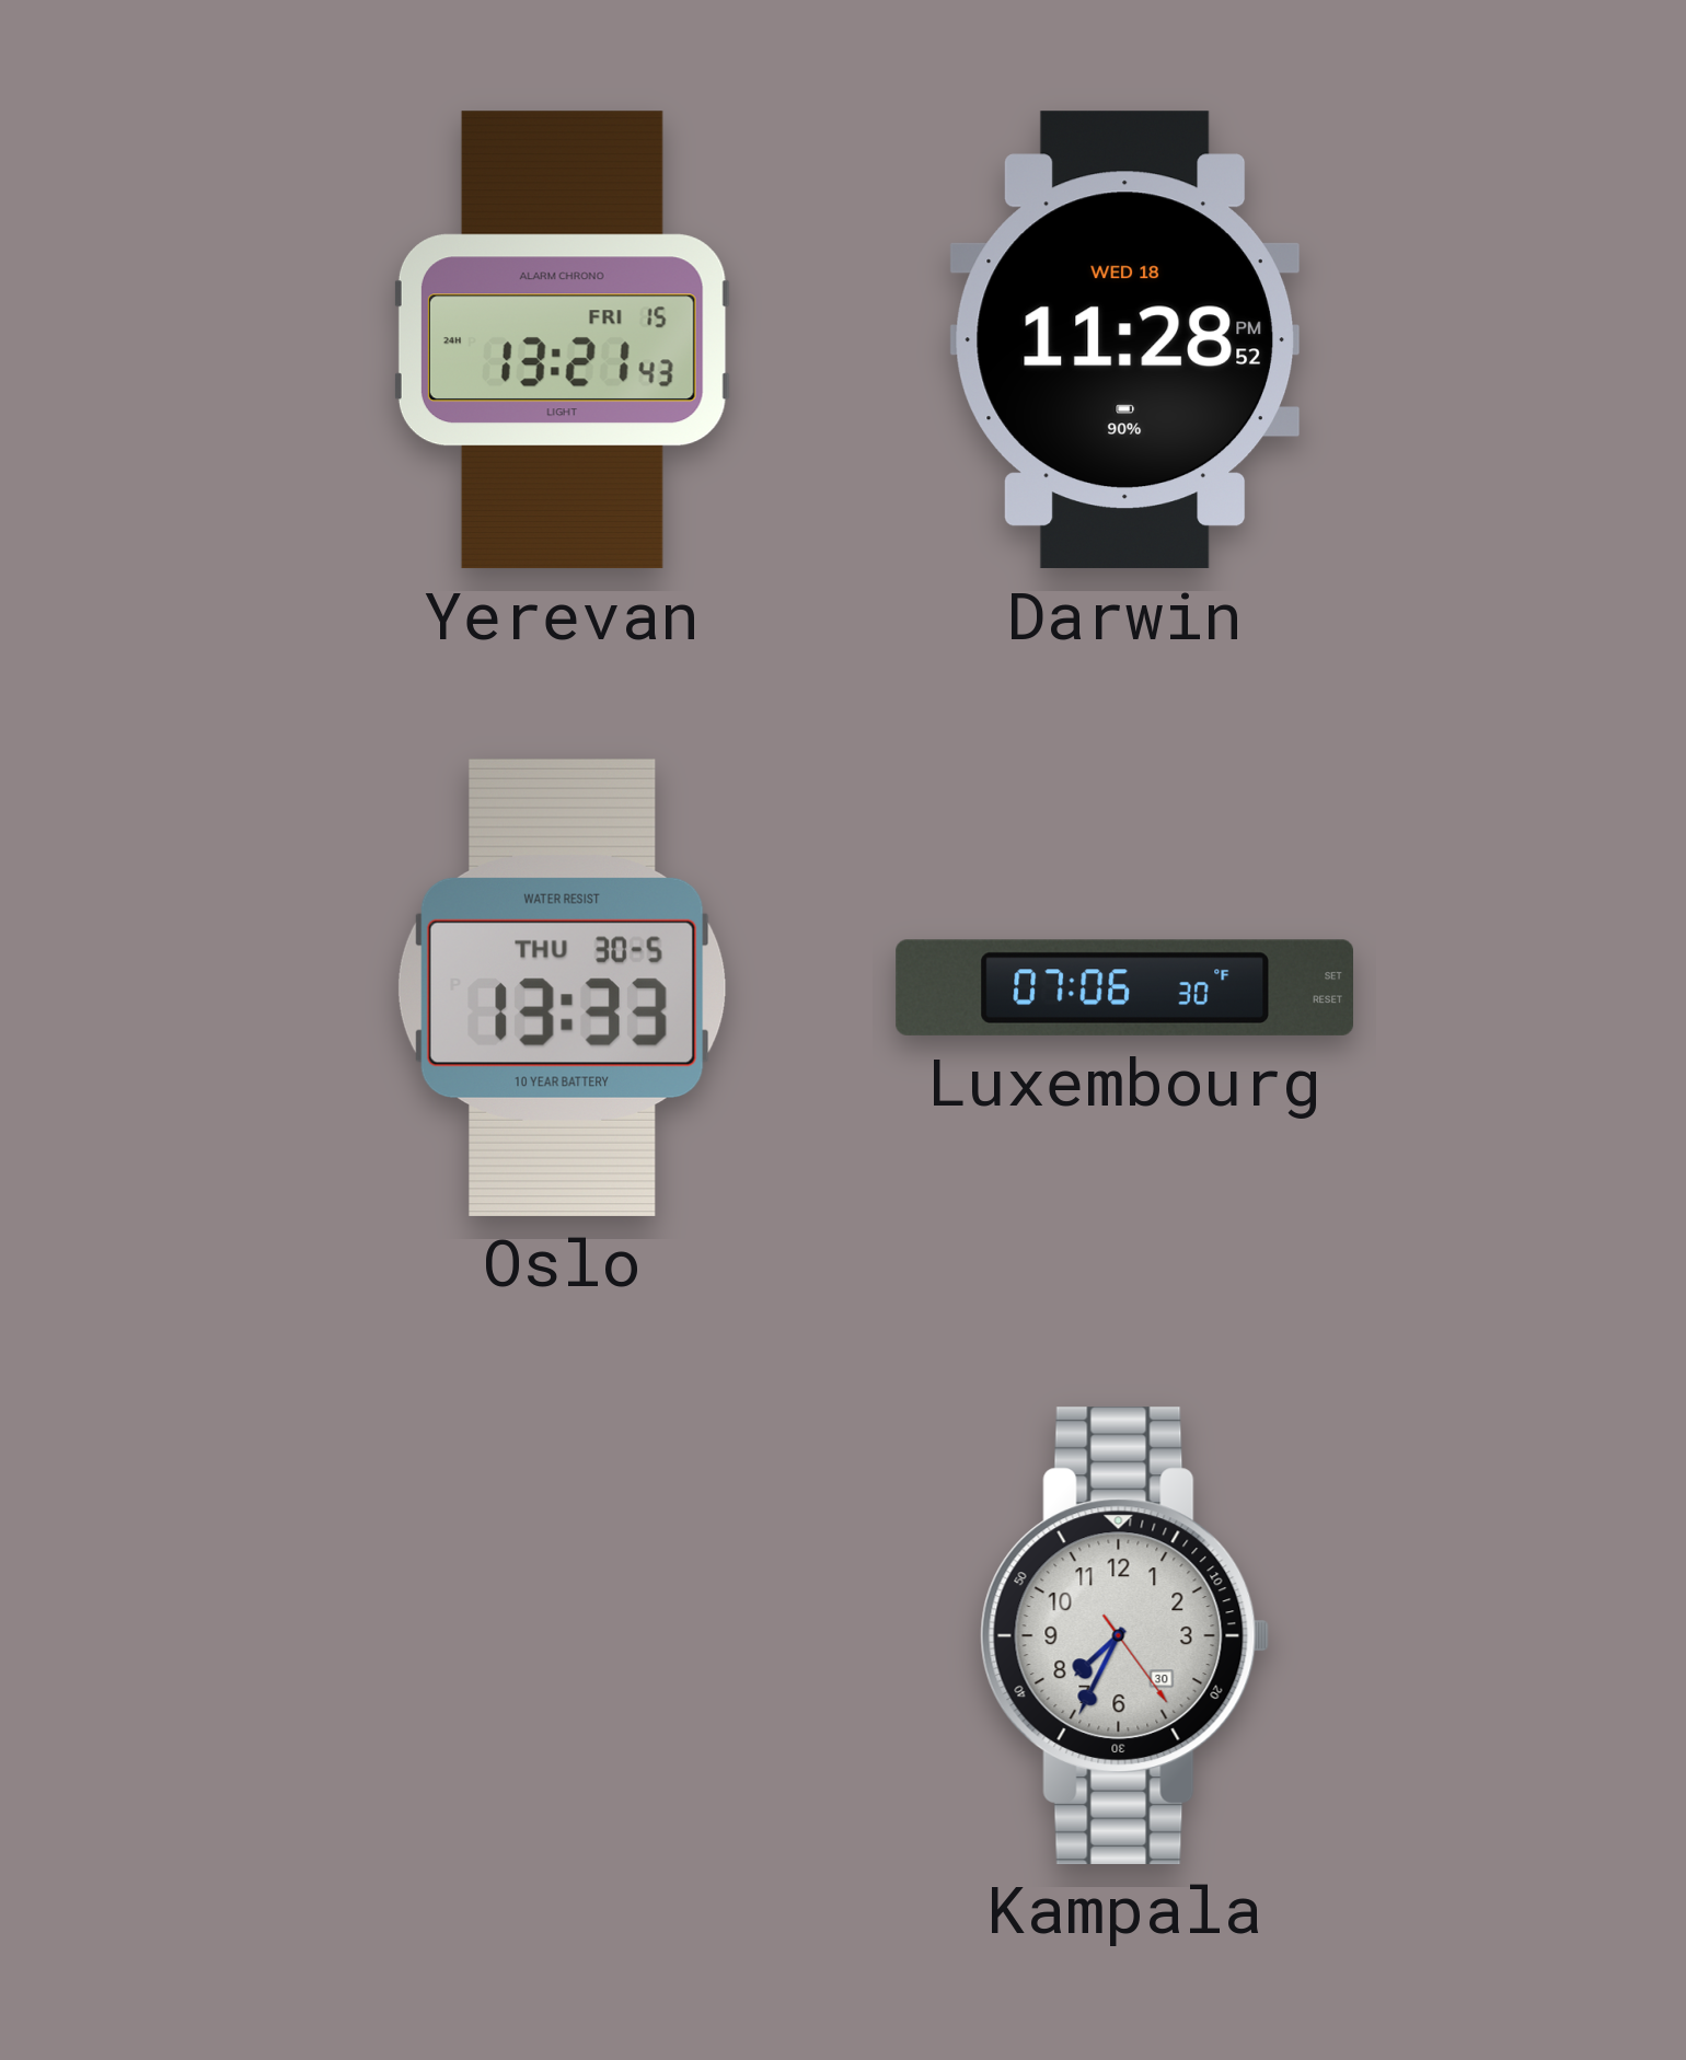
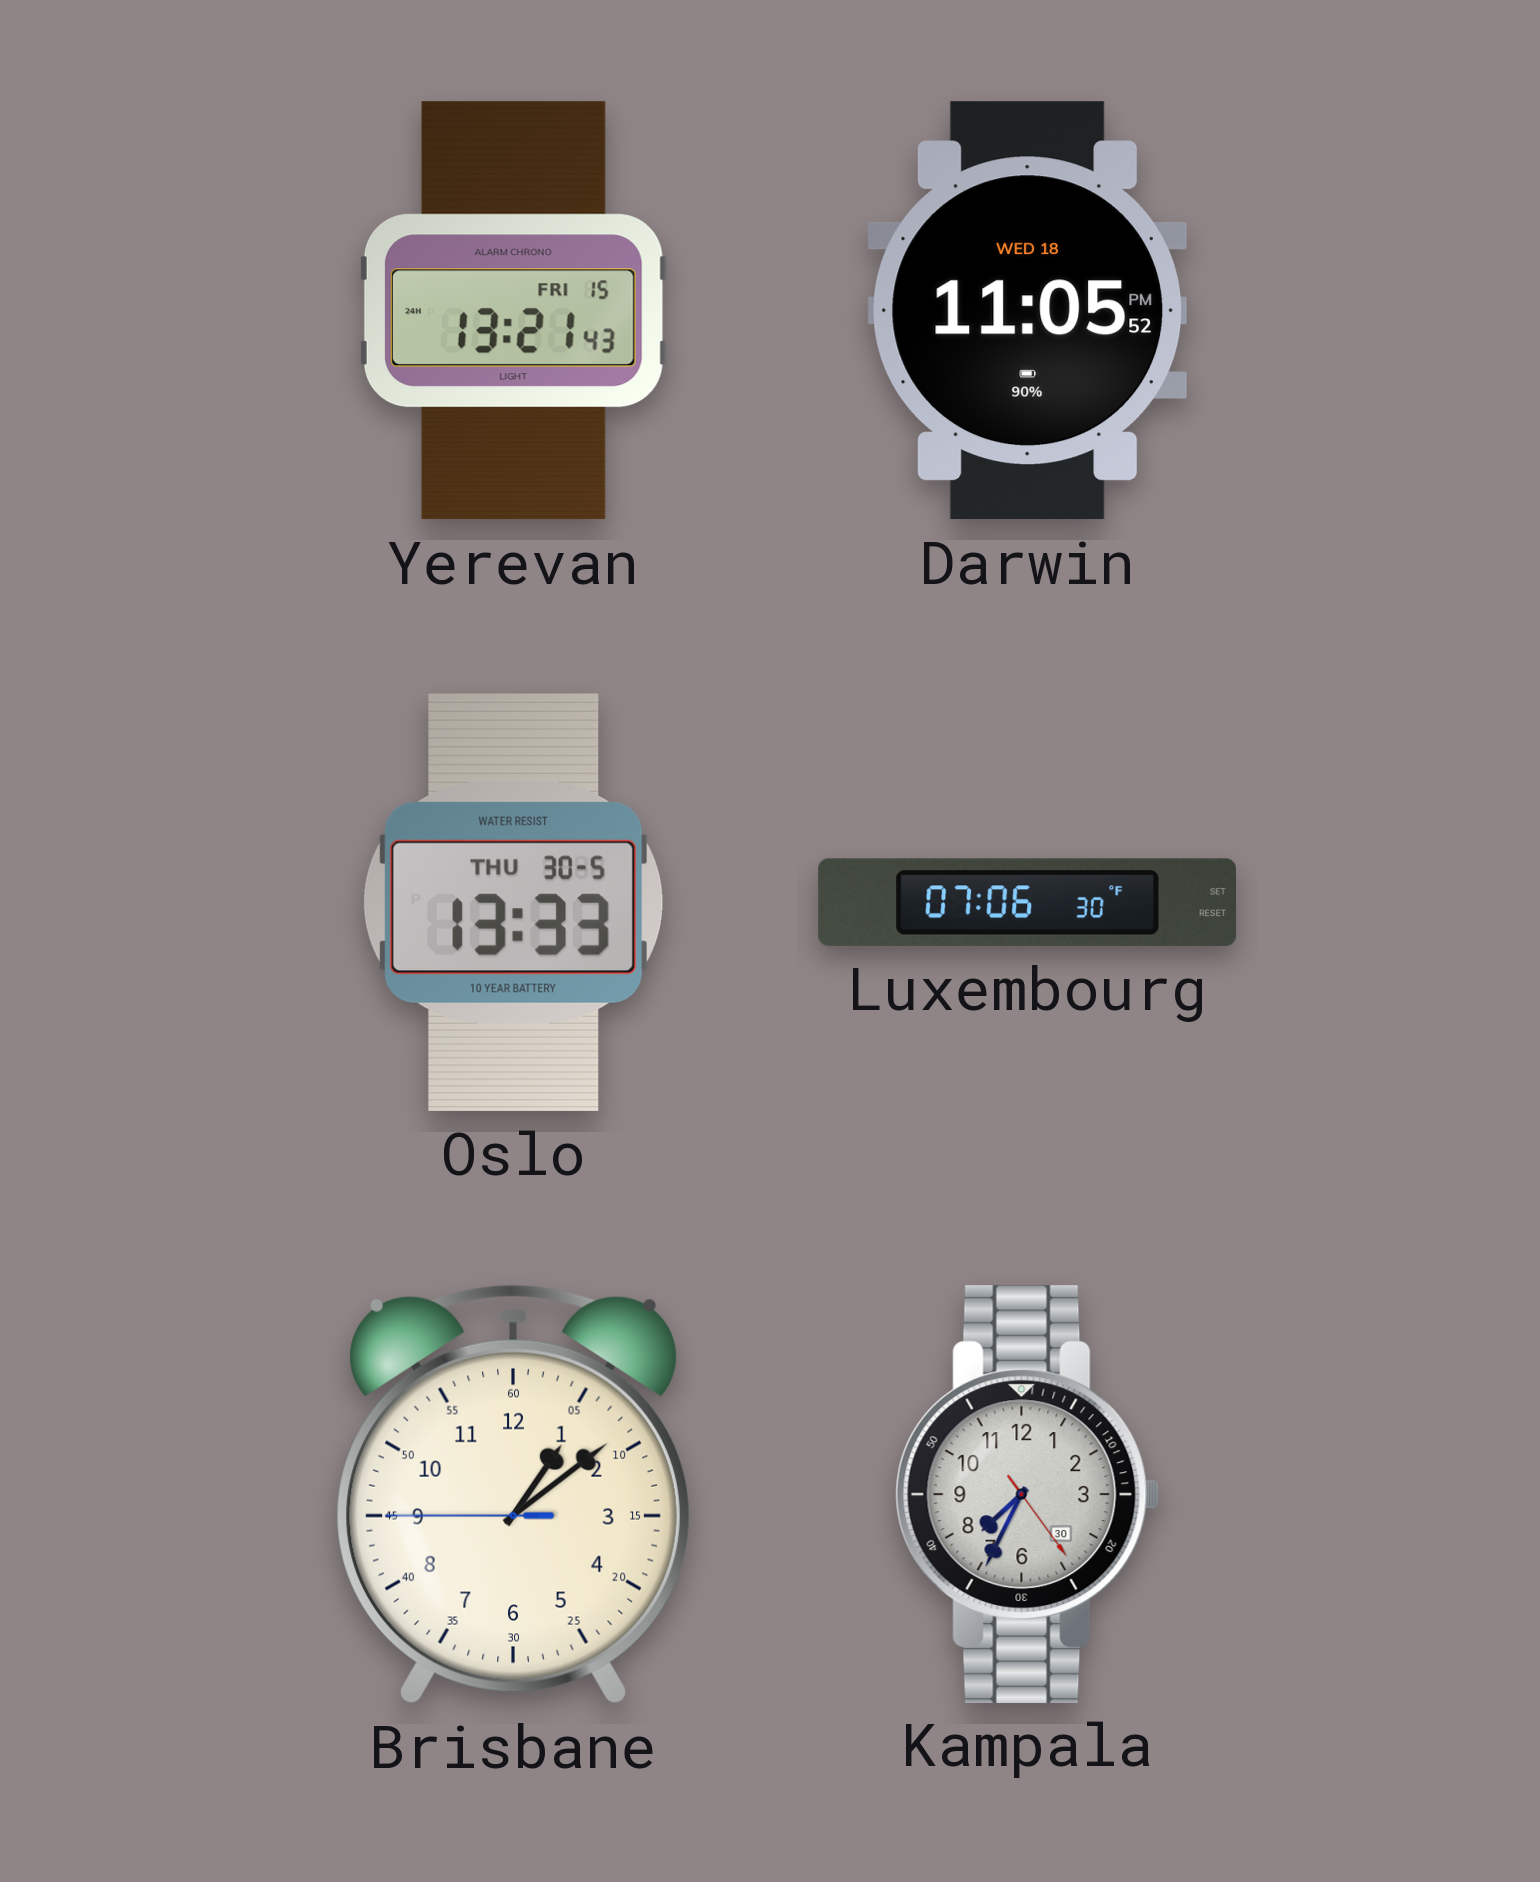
Darwin: 11:28 -> 11:05
Brisbane: none -> 1:08
